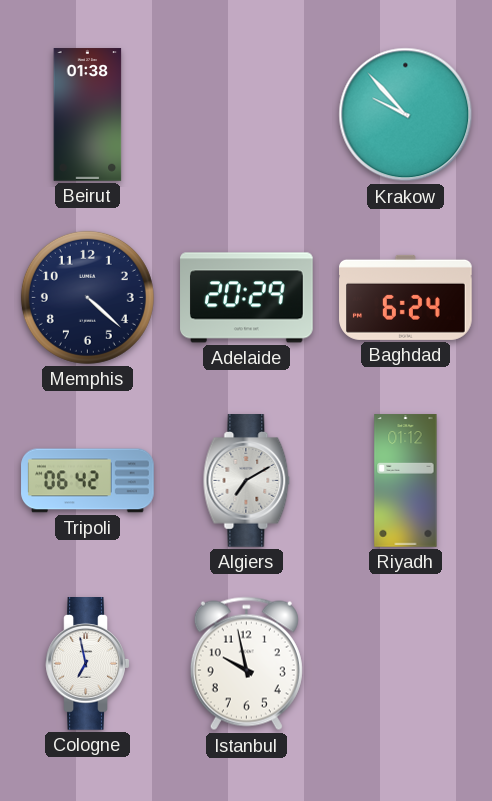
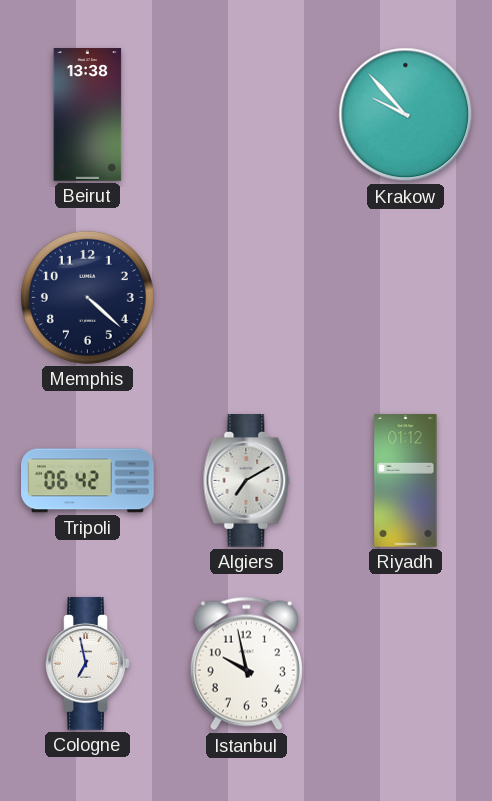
Beirut: 01:38 -> 13:38
Adelaide: 20:29 -> none
Baghdad: 6:24 -> none
